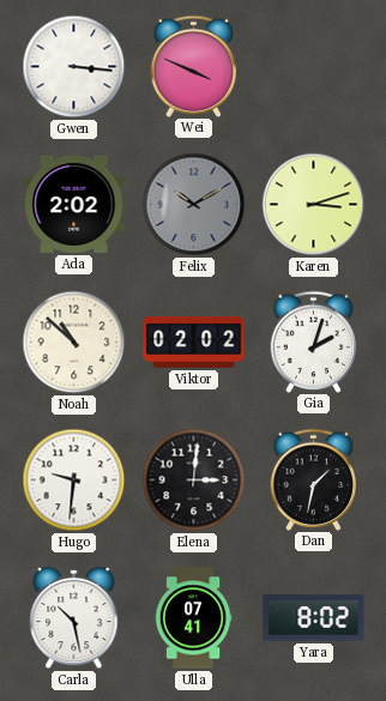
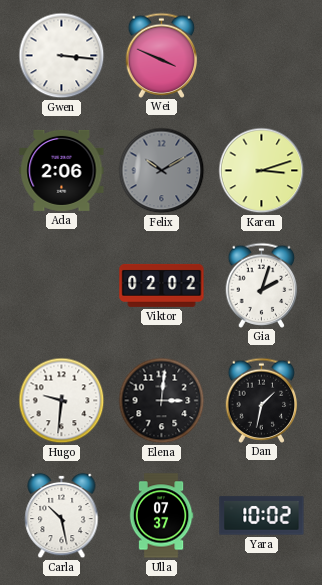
Ada: 2:02 -> 2:06
Noah: 10:52 -> none
Ulla: 07:41 -> 07:37
Yara: 8:02 -> 10:02
